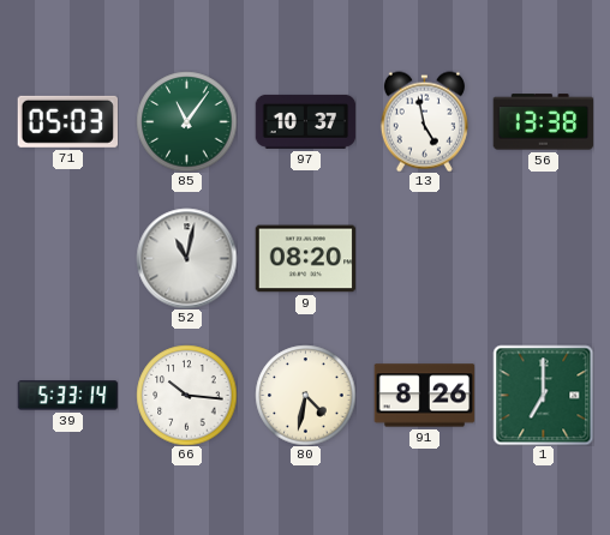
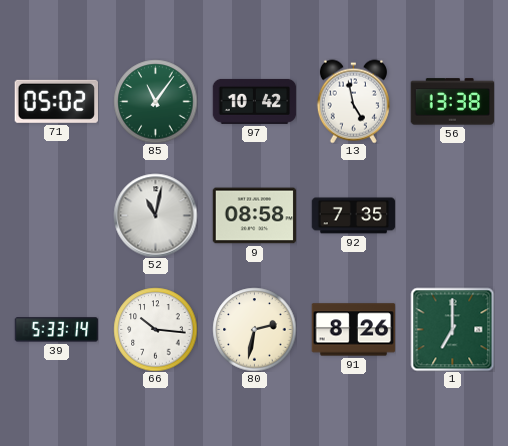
71: 05:03 -> 05:02
97: 10:37 -> 10:42
9: 08:20 -> 08:58
92: none -> 7:35
80: 4:32 -> 2:32
